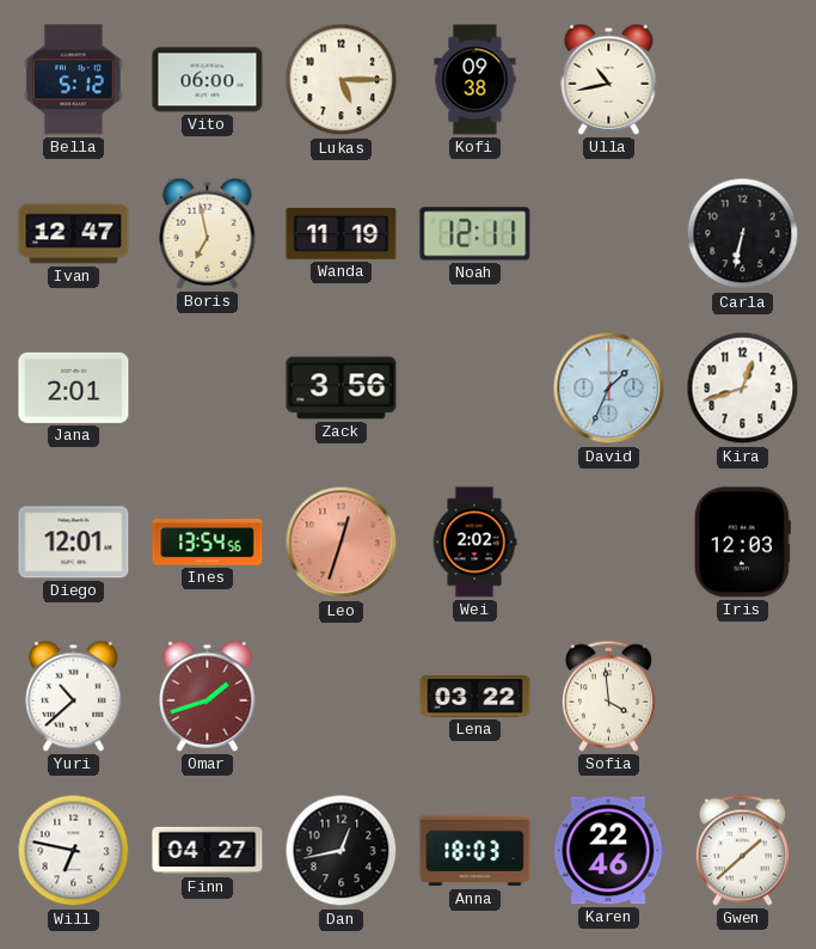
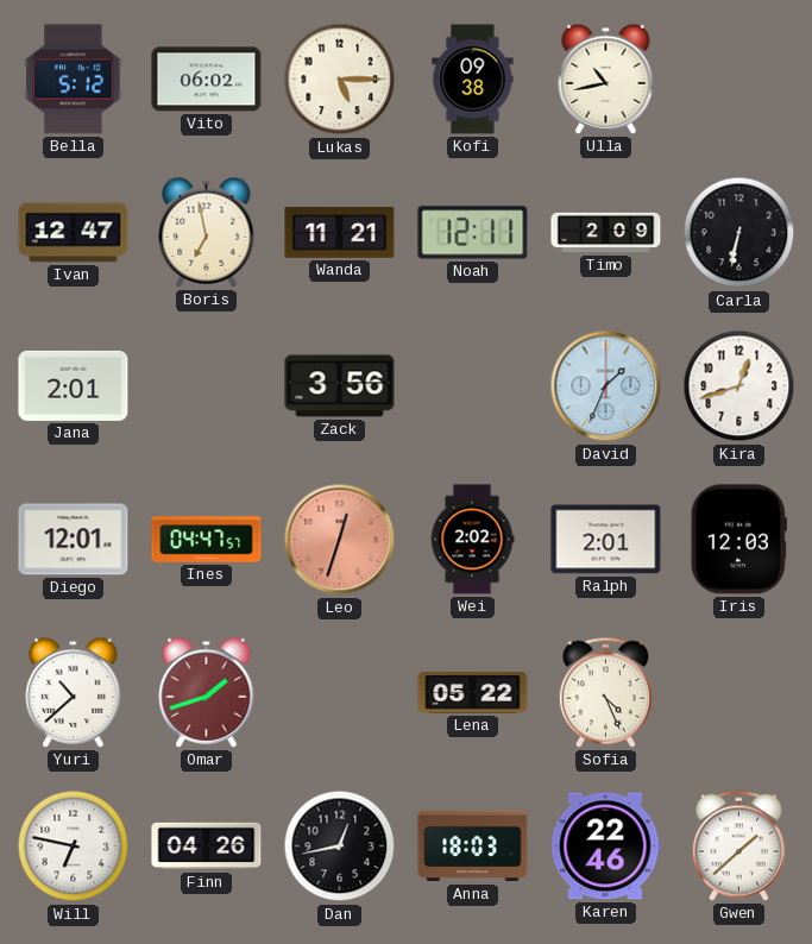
Vito: 06:00 -> 06:02
Wanda: 11:19 -> 11:21
Timo: none -> 2:09
Ines: 13:54 -> 04:47
Ralph: none -> 2:01
Lena: 03:22 -> 05:22
Sofia: 3:59 -> 4:26
Finn: 04:27 -> 04:26
